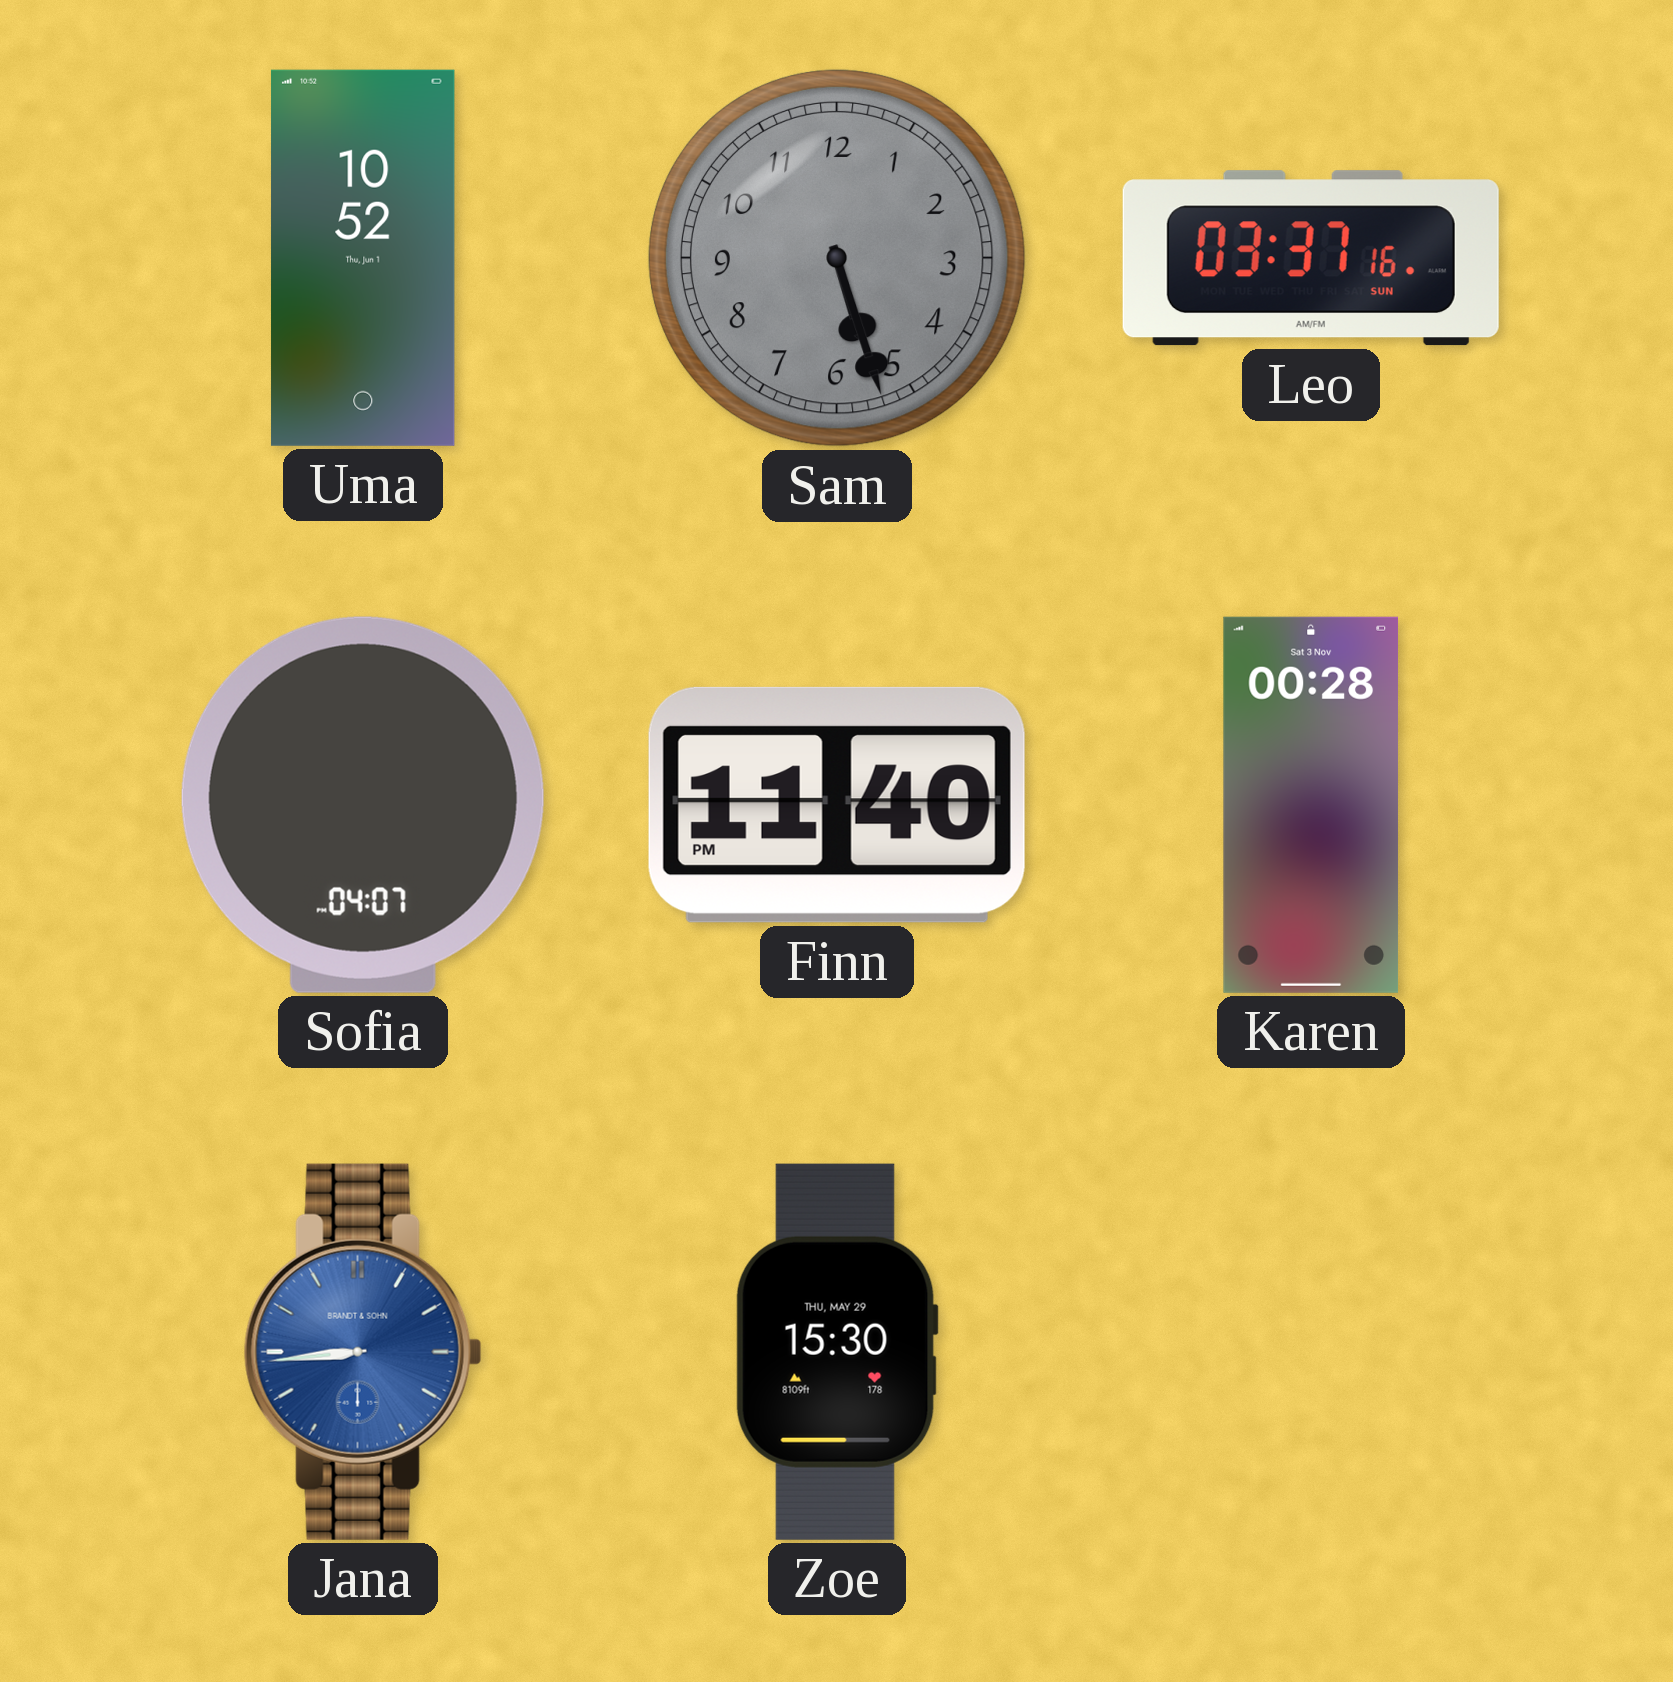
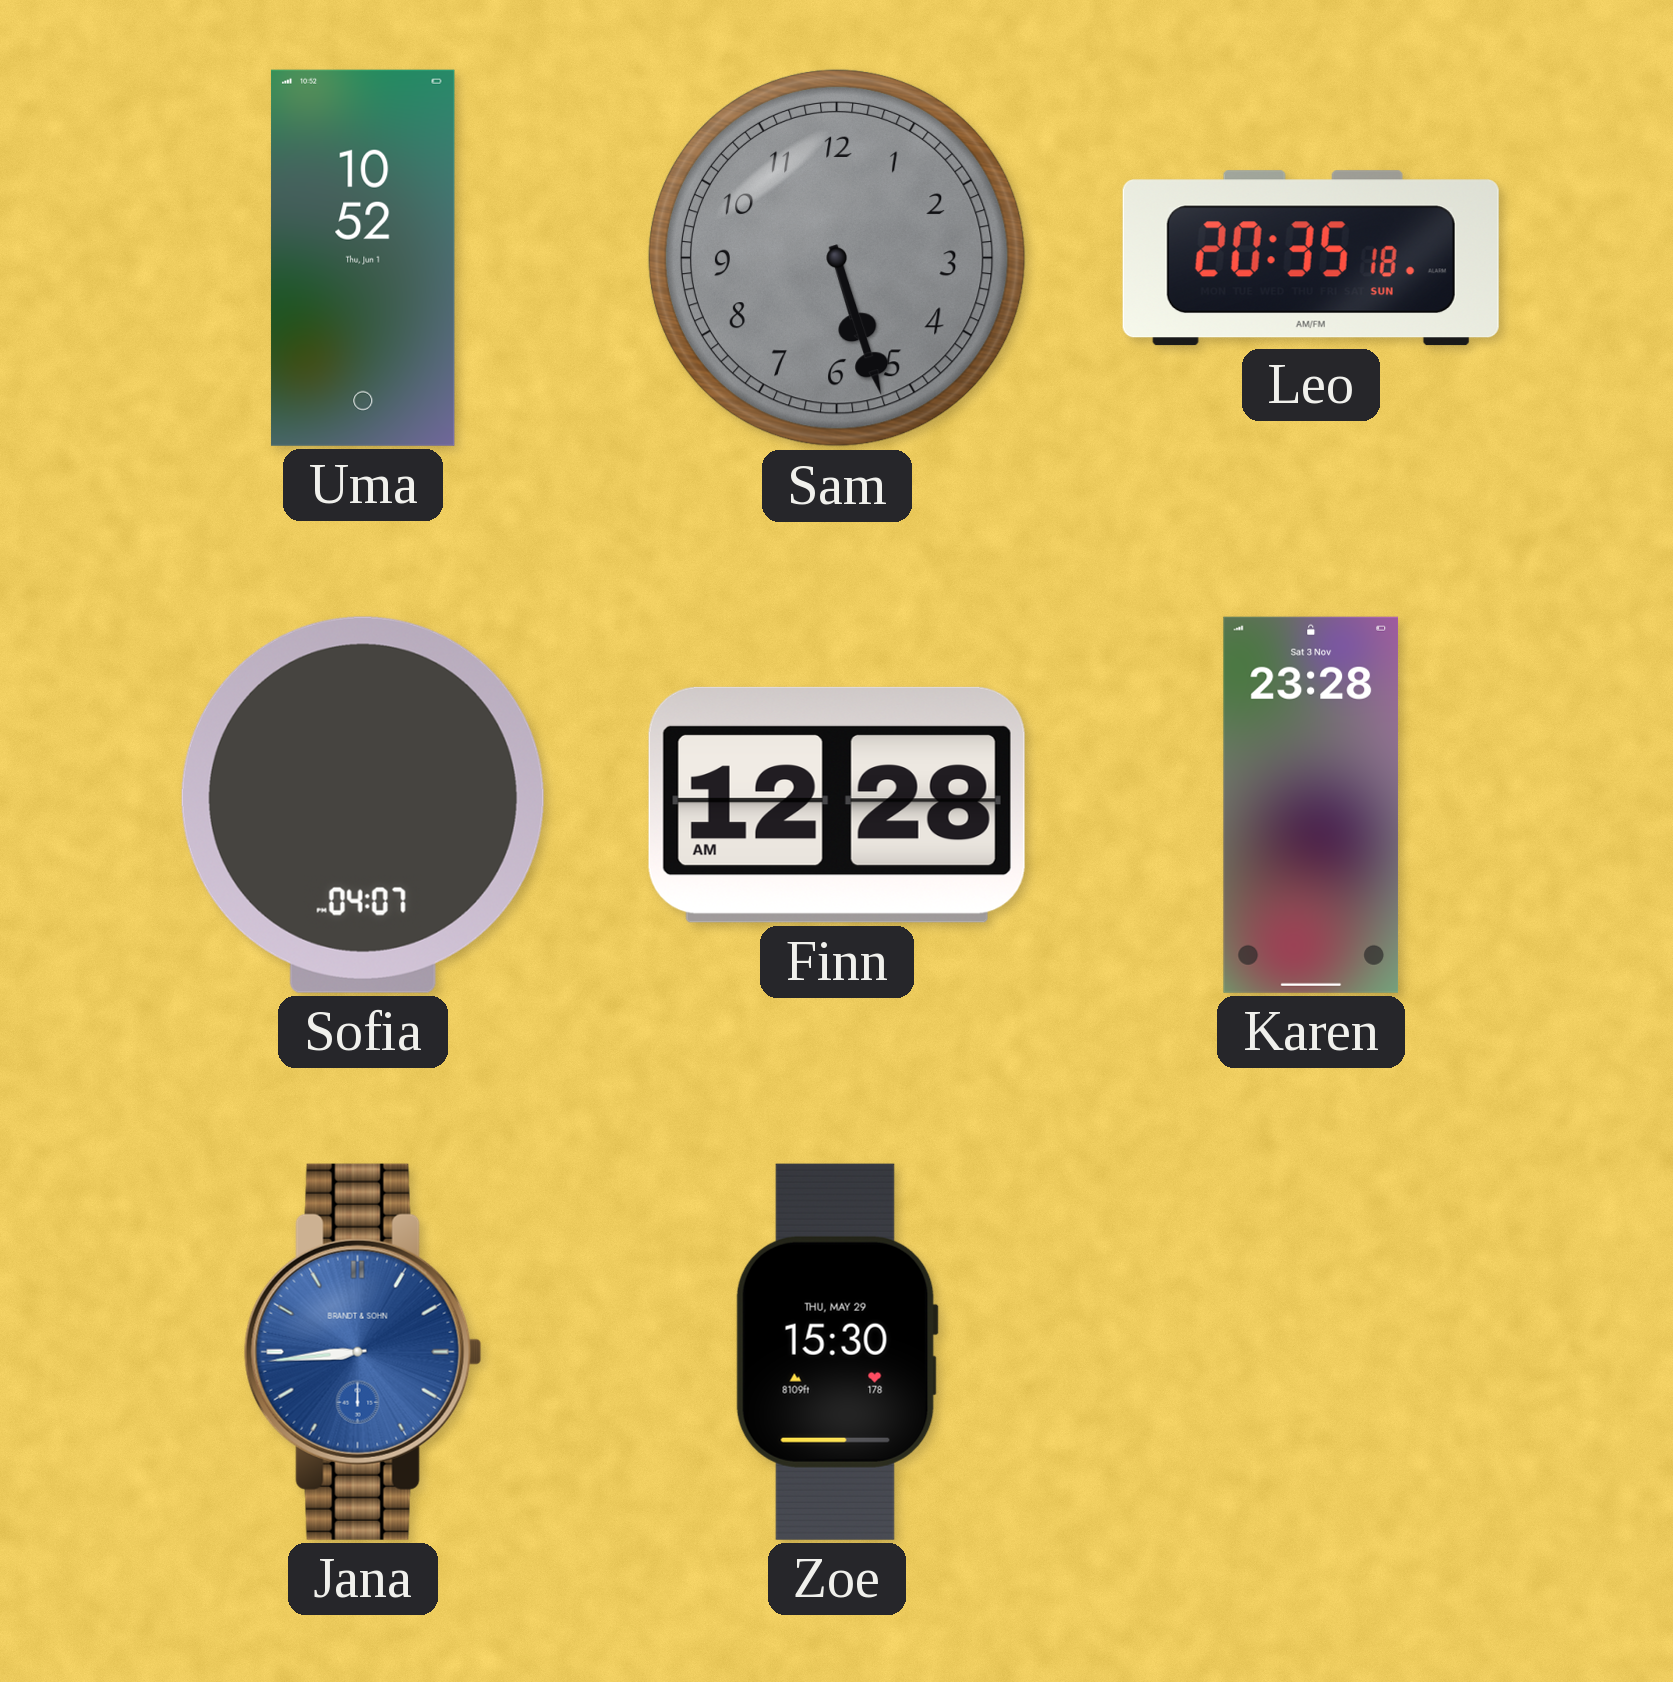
Leo: 03:37 -> 20:35
Finn: 11:40 -> 12:28
Karen: 00:28 -> 23:28
